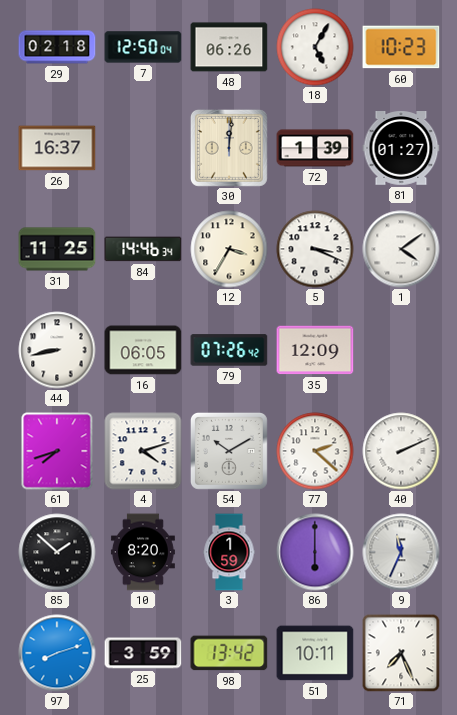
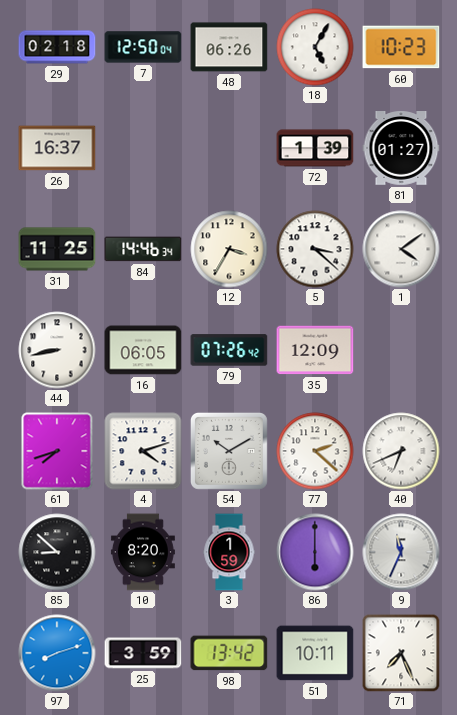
30: 12:01 -> none
5: 3:19 -> 3:22
40: 2:11 -> 6:41
85: 1:52 -> 8:52
